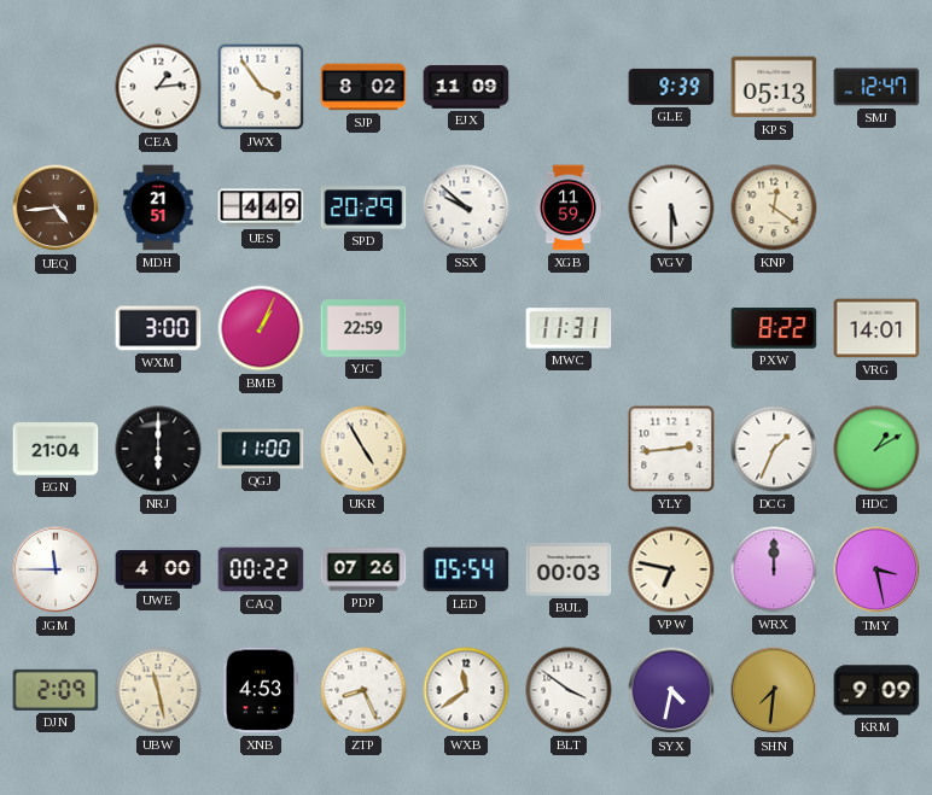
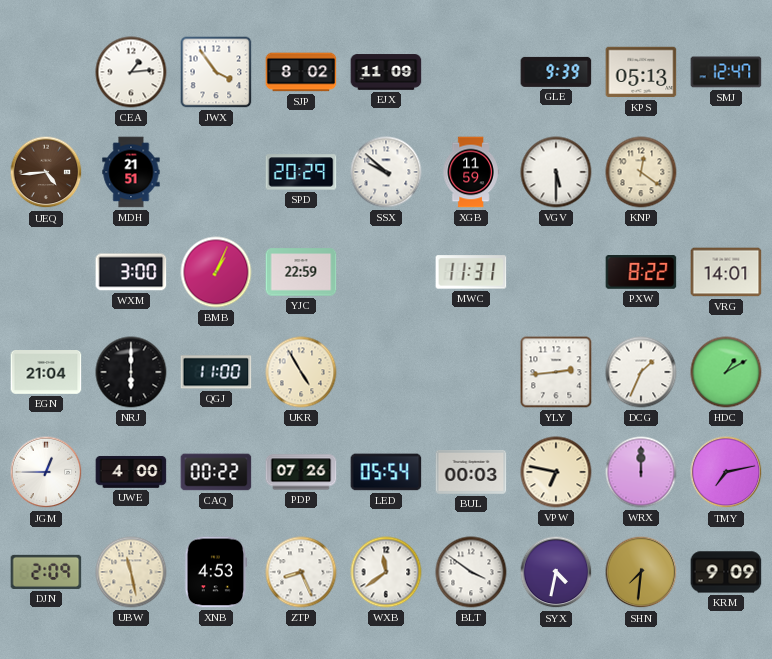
UES: 4:49 -> none
JGM: 11:45 -> 12:45
TMY: 3:28 -> 7:13
